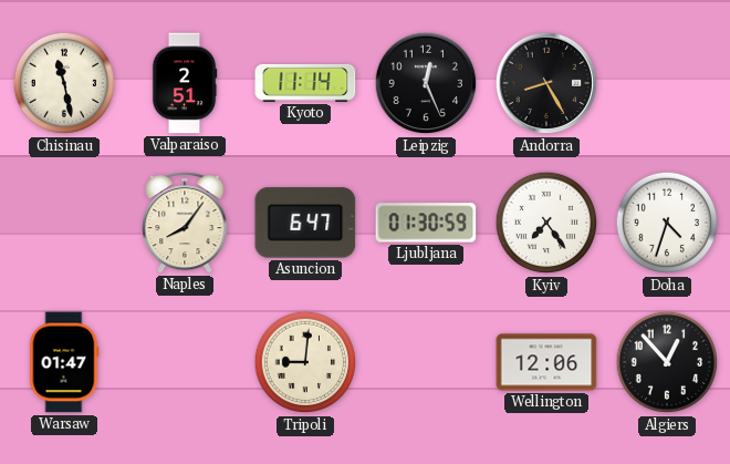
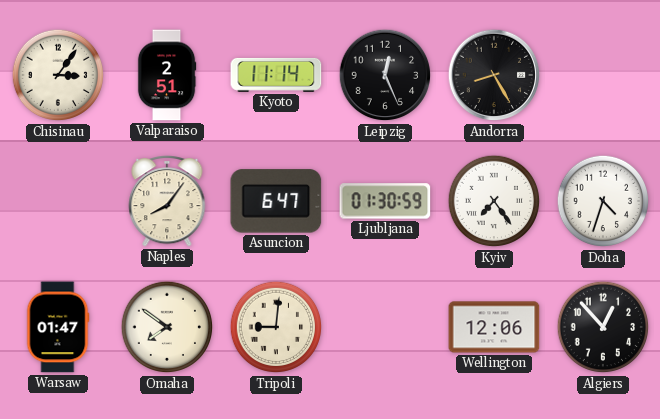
Chisinau: 11:28 -> 3:06
Omaha: none -> 7:51
